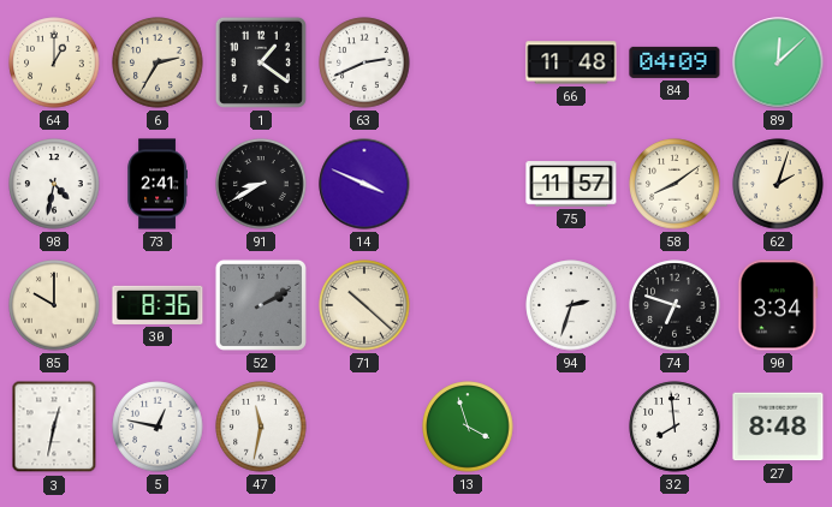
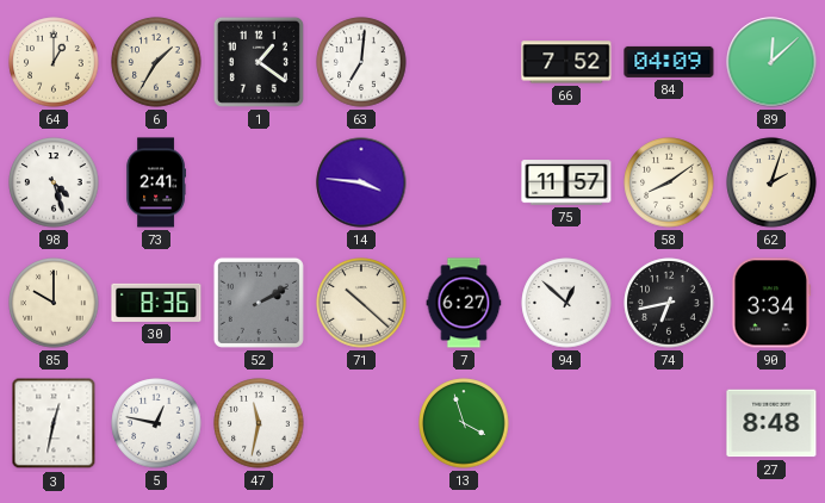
6: 2:35 -> 1:35
63: 2:41 -> 7:01
66: 11:48 -> 7:52
98: 4:32 -> 4:27
91: 8:40 -> none
14: 3:49 -> 3:46
7: none -> 6:27
94: 2:33 -> 12:52
74: 6:48 -> 6:43
32: 7:59 -> none
